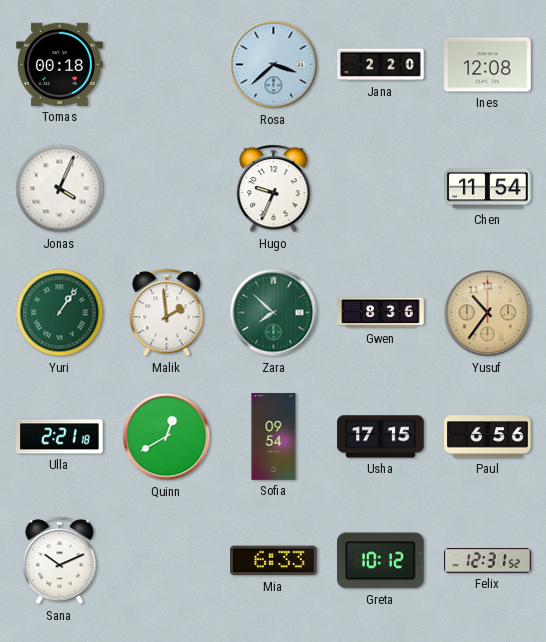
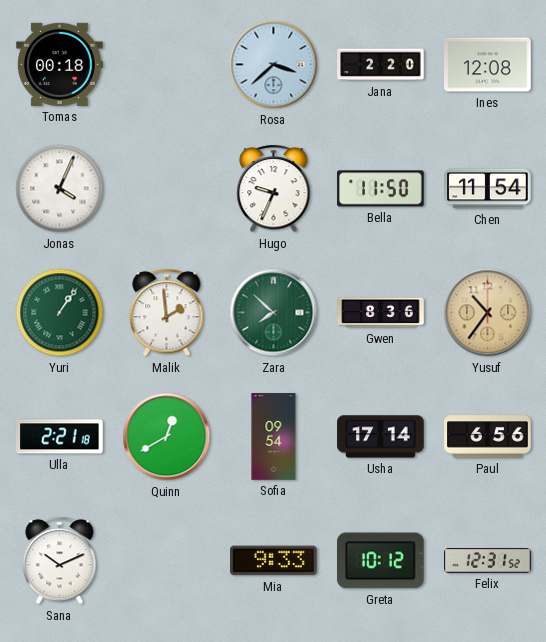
Bella: none -> 11:50
Usha: 17:15 -> 17:14
Mia: 6:33 -> 9:33
